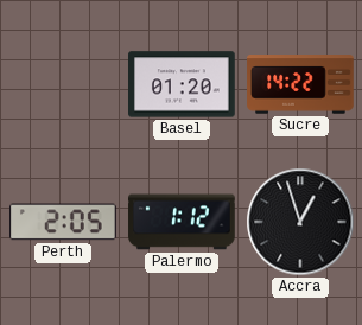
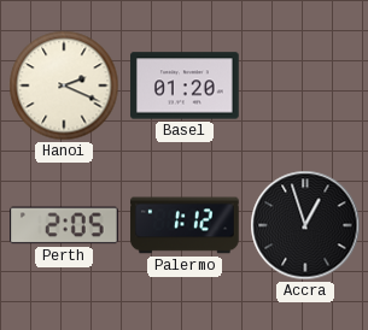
Hanoi: none -> 2:19
Sucre: 14:22 -> none
